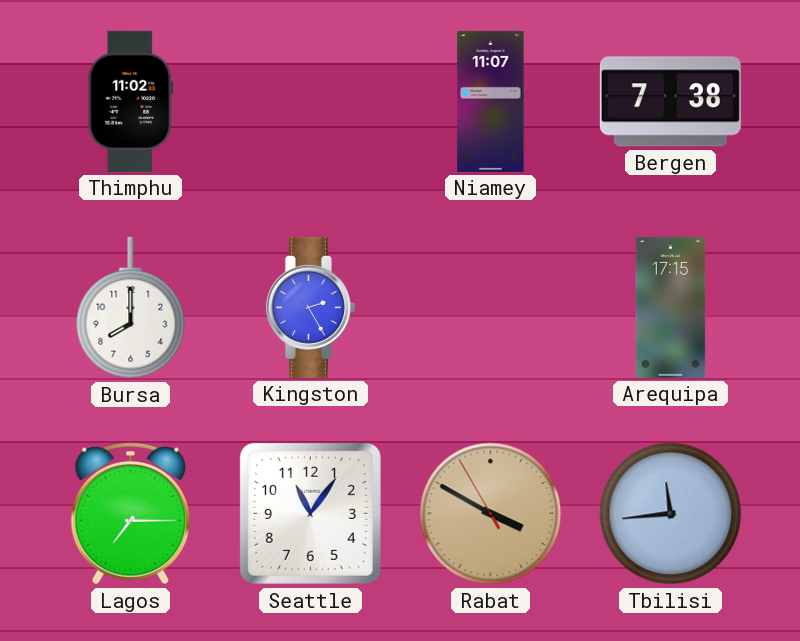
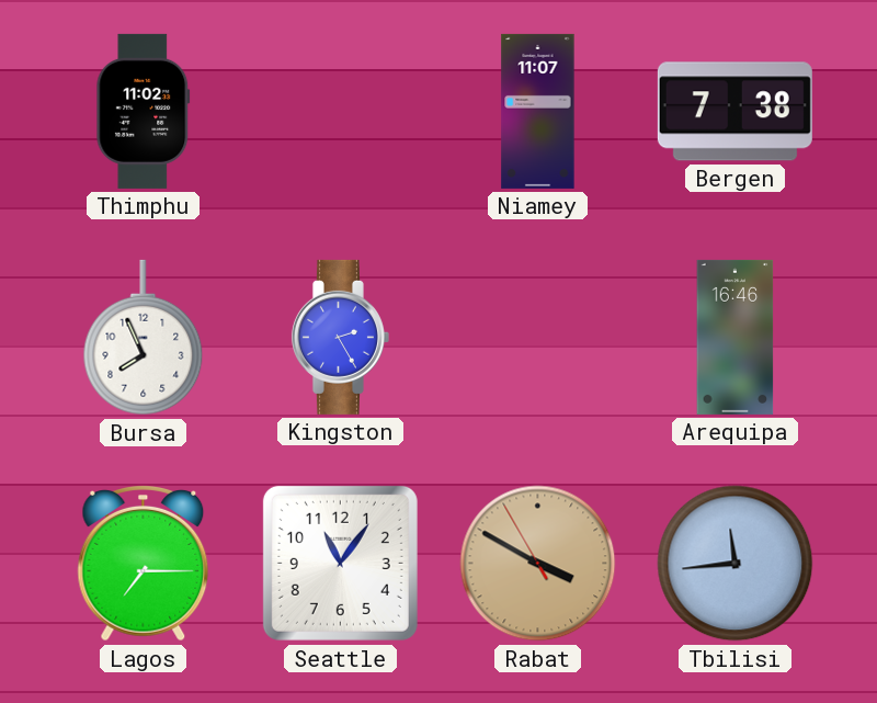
Bursa: 8:00 -> 7:56
Arequipa: 17:15 -> 16:46
